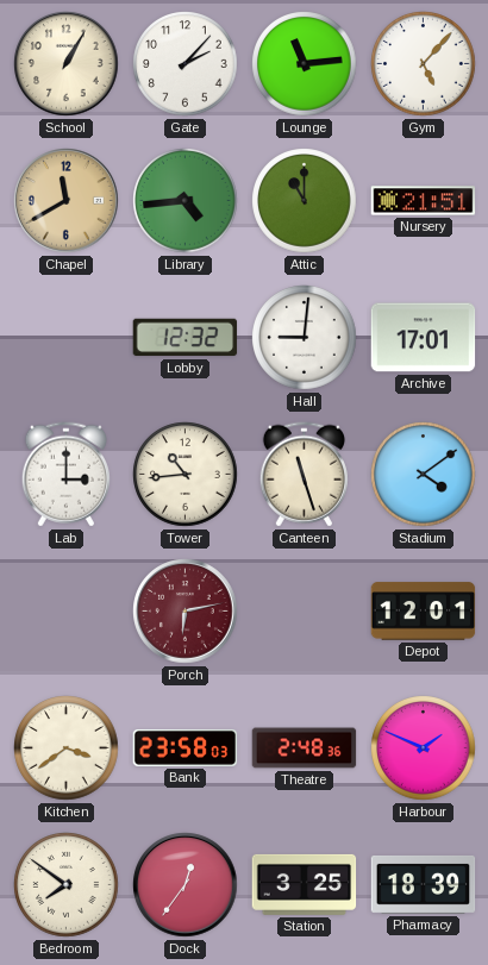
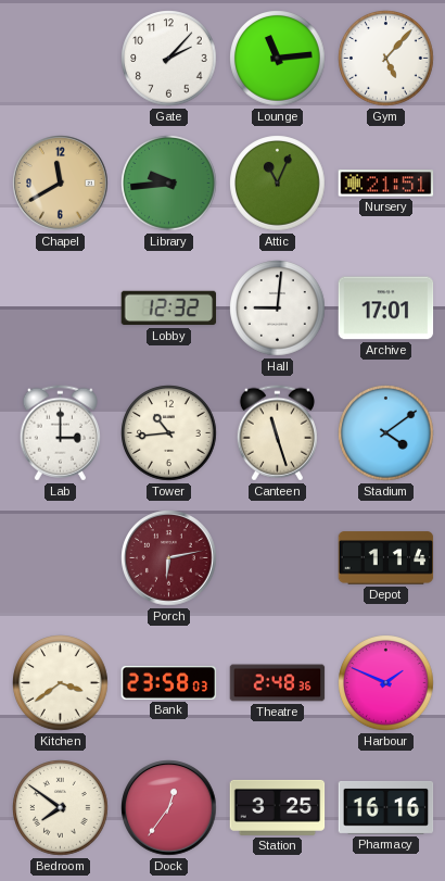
School: 1:05 -> none
Library: 4:44 -> 9:44
Attic: 11:00 -> 11:04
Depot: 12:01 -> 1:14
Pharmacy: 18:39 -> 16:16
